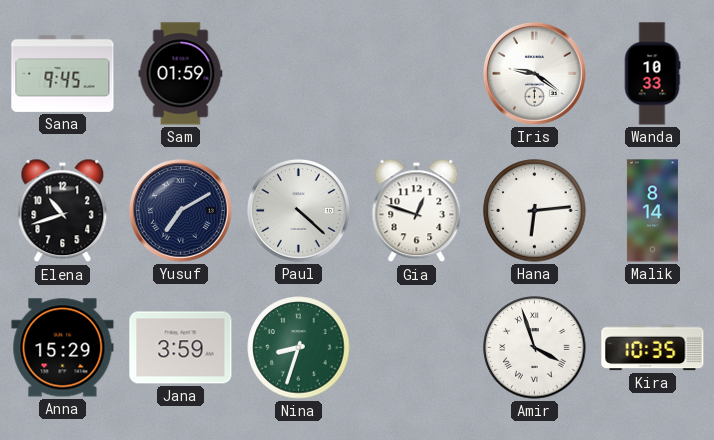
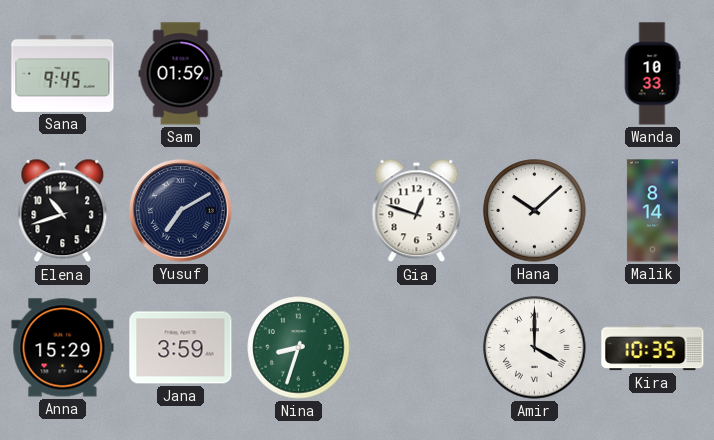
Iris: 9:21 -> none
Paul: 4:22 -> none
Hana: 6:14 -> 10:08
Amir: 3:57 -> 4:00
